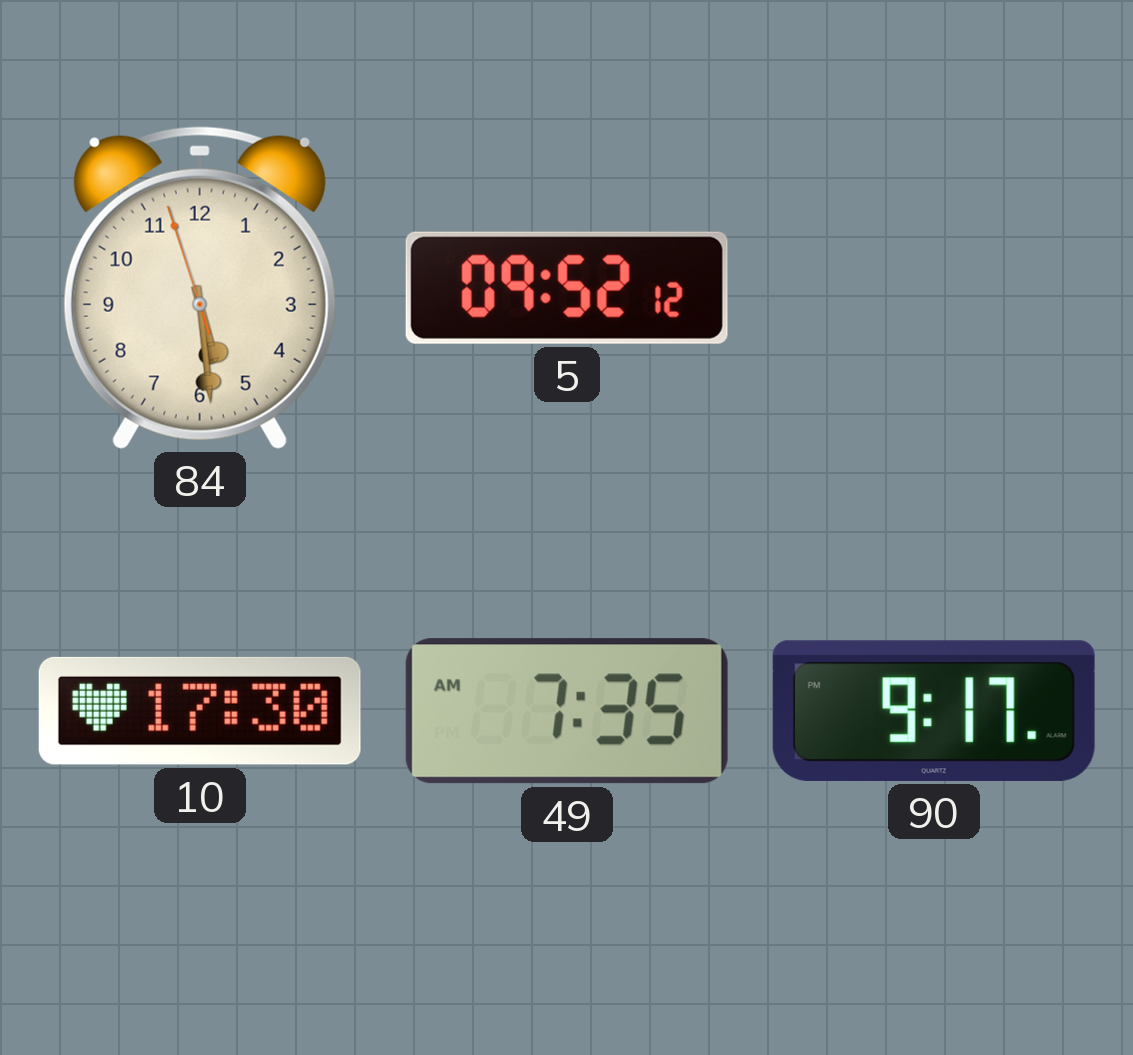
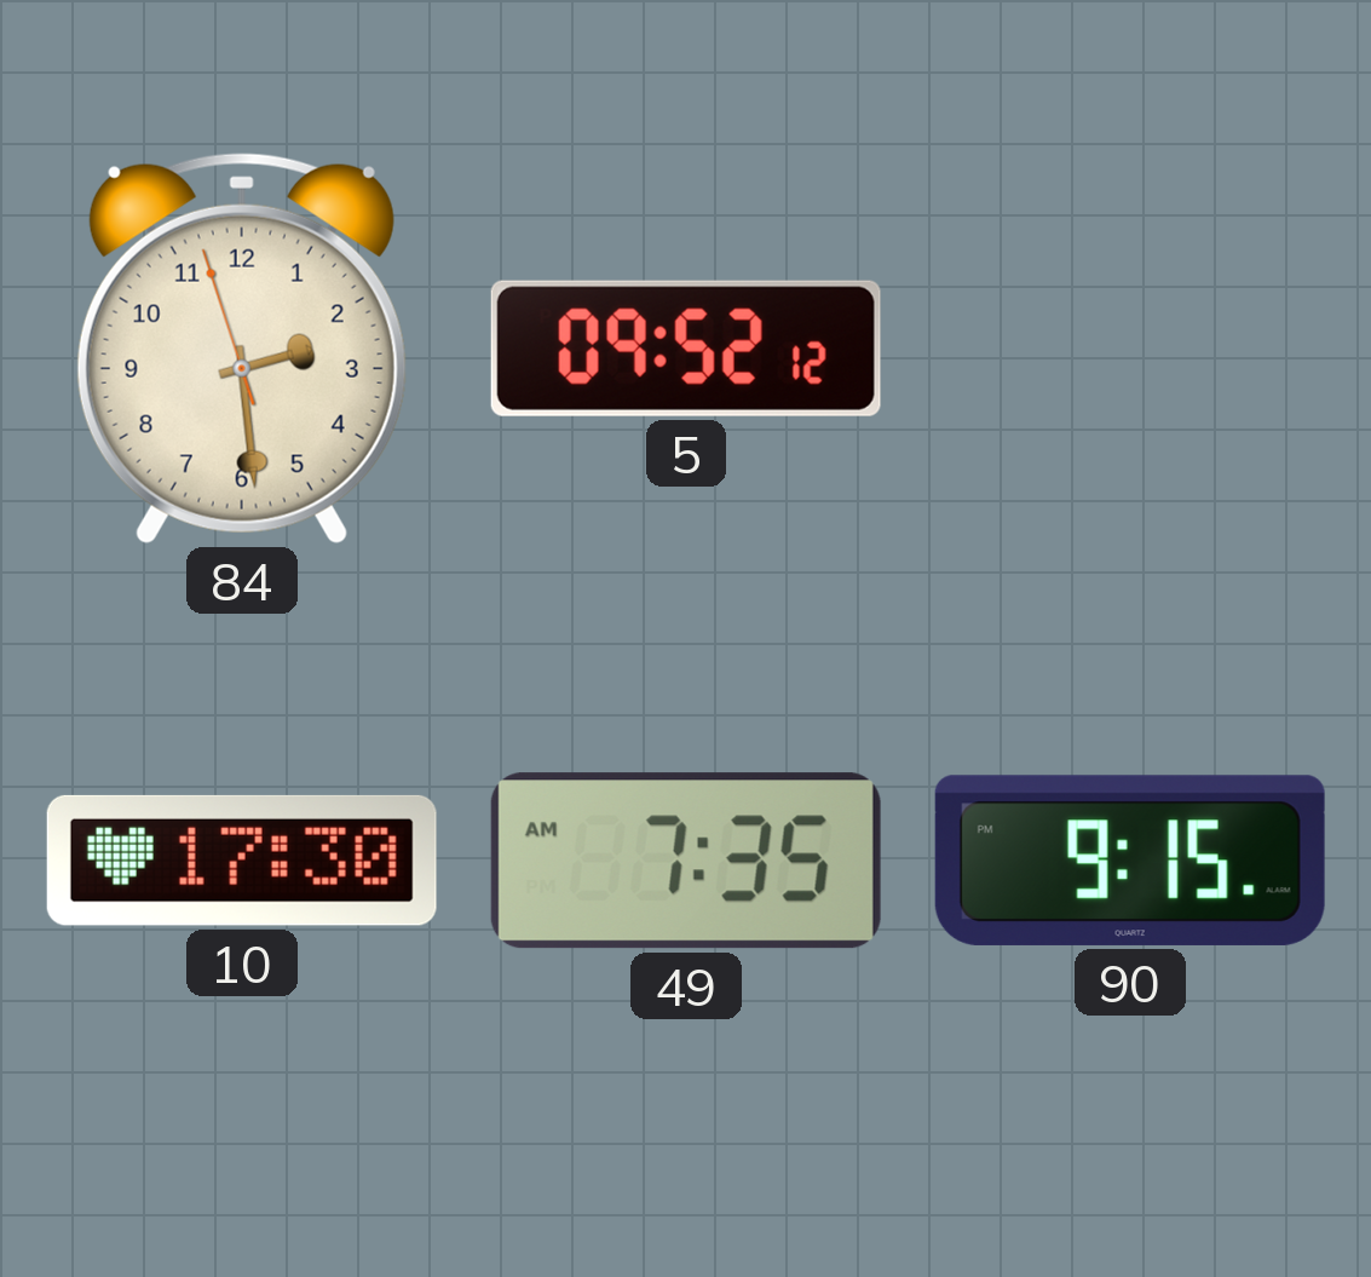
84: 5:28 -> 2:28
90: 9:17 -> 9:15
